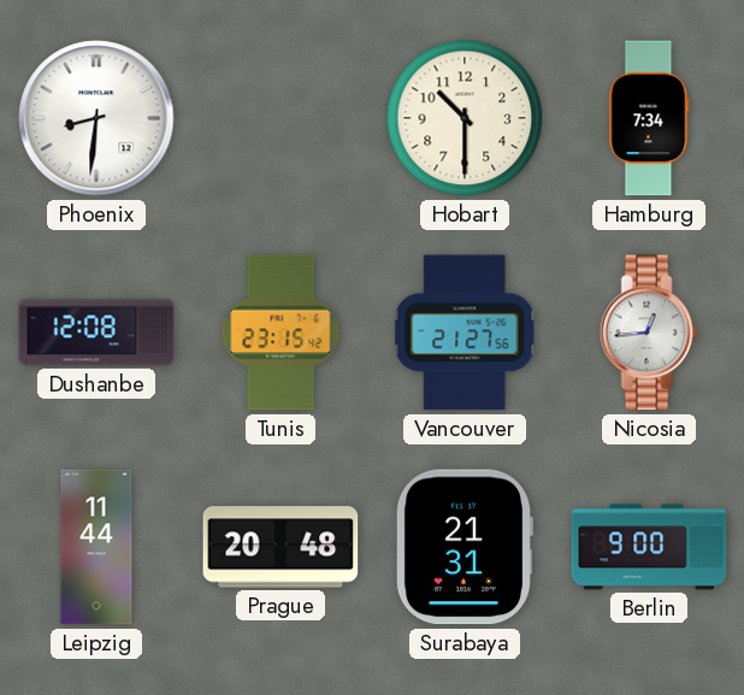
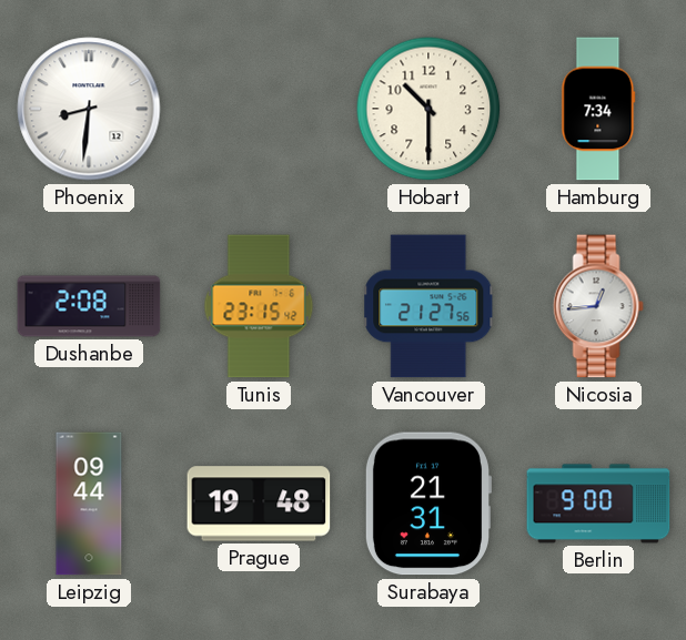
Dushanbe: 12:08 -> 2:08
Leipzig: 11:44 -> 09:44
Prague: 20:48 -> 19:48
